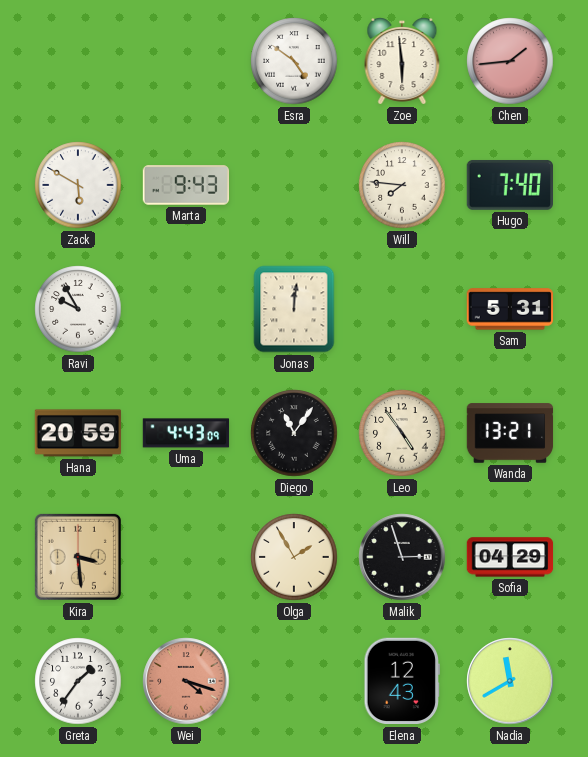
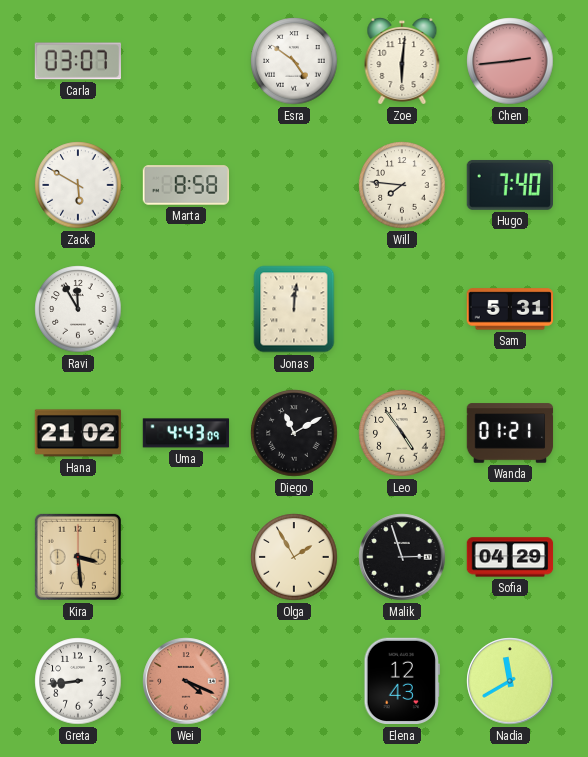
Carla: none -> 03:07
Zoe: 5:59 -> 6:01
Chen: 1:44 -> 2:44
Marta: 9:43 -> 8:58
Ravi: 9:55 -> 11:55
Hana: 20:59 -> 21:02
Diego: 11:06 -> 11:10
Wanda: 13:21 -> 01:21
Greta: 1:36 -> 8:44
Wei: 4:18 -> 4:19
